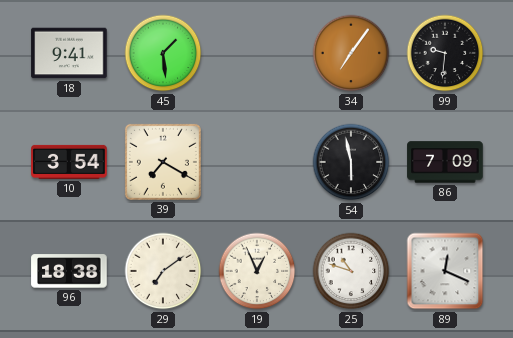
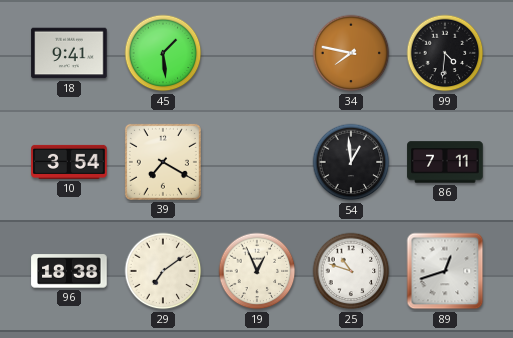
34: 7:06 -> 7:47
99: 9:31 -> 4:31
54: 5:58 -> 12:59
86: 7:09 -> 7:11
89: 12:19 -> 12:42
